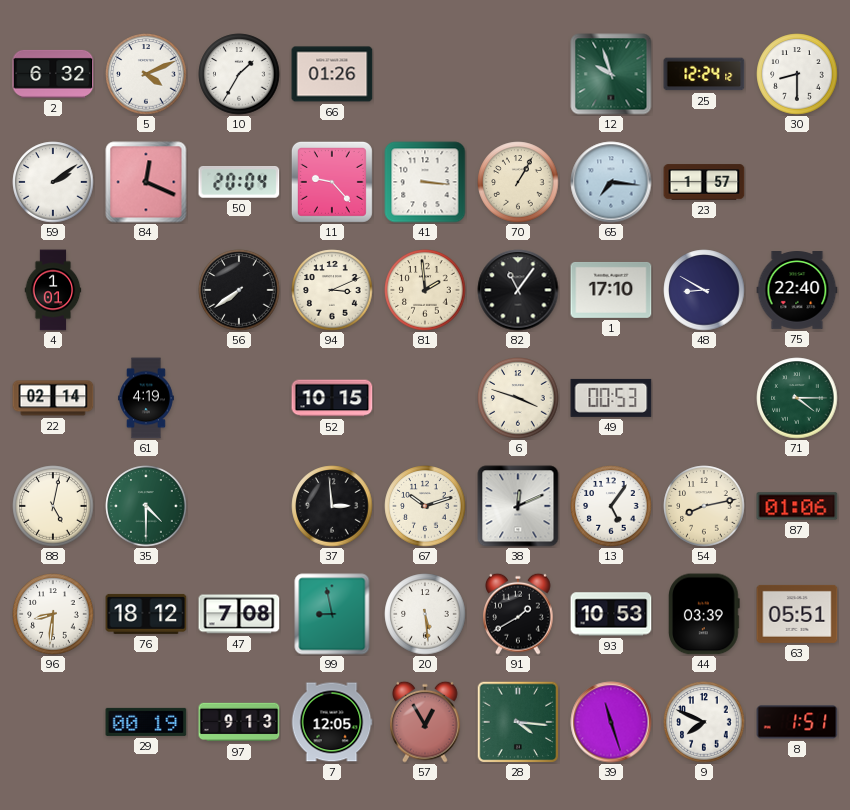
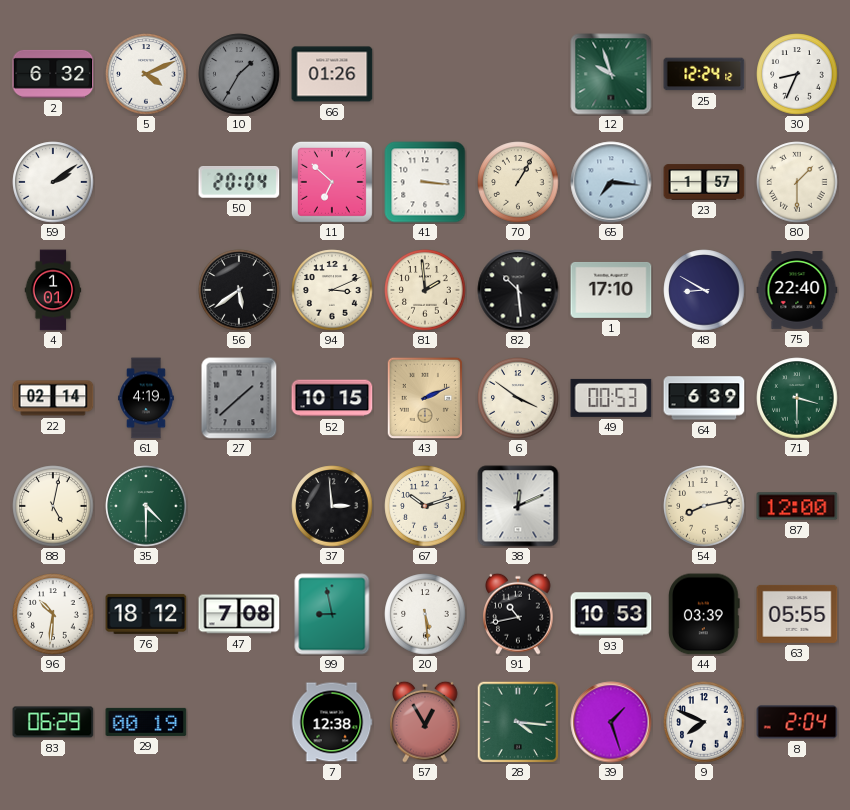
10 dial: white -> grey
30: 8:30 -> 8:34
84: 12:19 -> none
11: 9:23 -> 6:52
80: none -> 1:30
56: 7:39 -> 5:39
82: 11:06 -> 10:29
27: none -> 1:38
43: none -> 2:11
6: 3:48 -> 3:51
64: none -> 6:39
71: 4:15 -> 3:30
13: 5:06 -> none
87: 01:06 -> 12:00
96: 8:31 -> 10:31
91: 1:40 -> 10:43
63: 05:51 -> 05:55
83: none -> 06:29
97: 9:13 -> none
7: 12:05 -> 12:38
39: 11:27 -> 1:27
8: 1:51 -> 2:04
